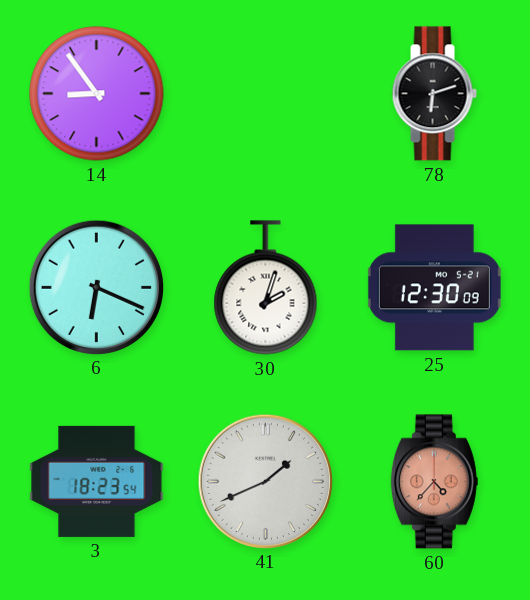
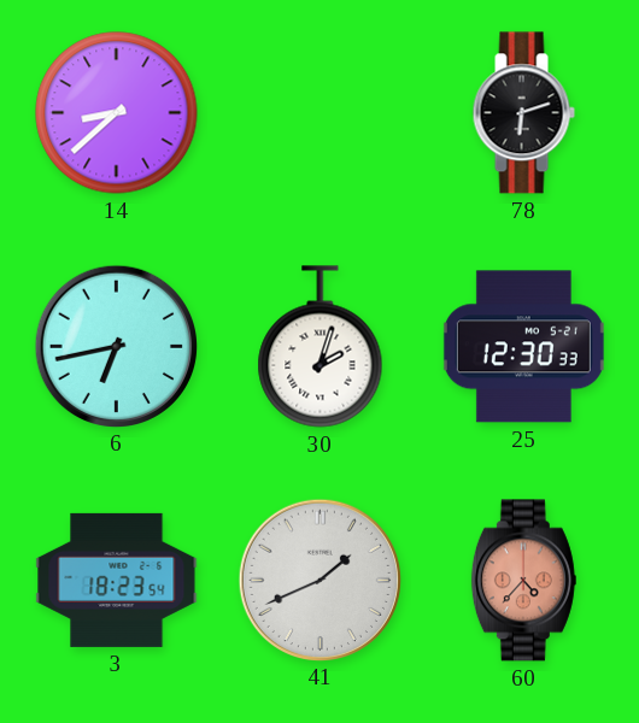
14: 8:54 -> 8:38
6: 6:19 -> 6:43
25: 12:30:09 -> 12:30:33
